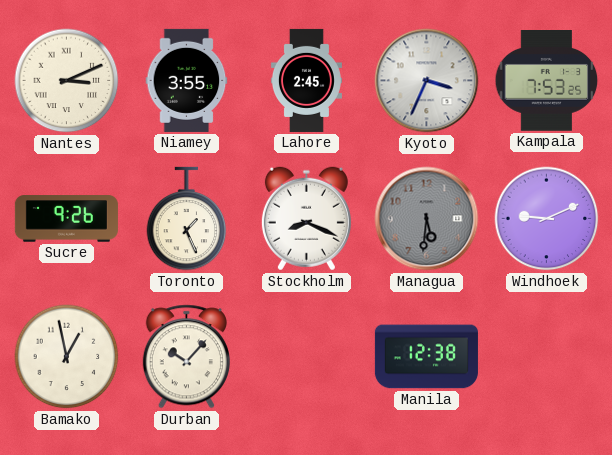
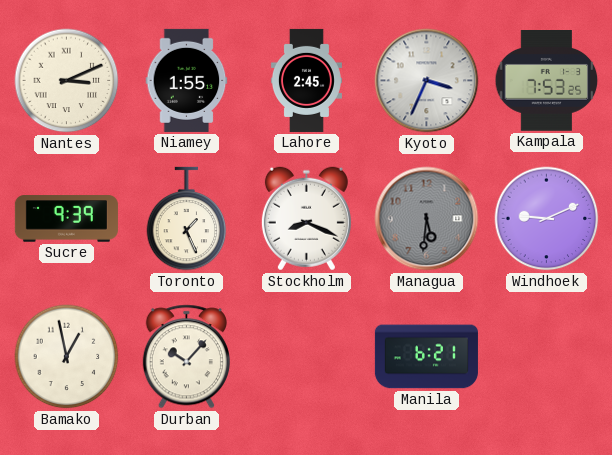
Niamey: 3:55 -> 1:55
Sucre: 9:26 -> 9:39
Manila: 12:38 -> 6:21
